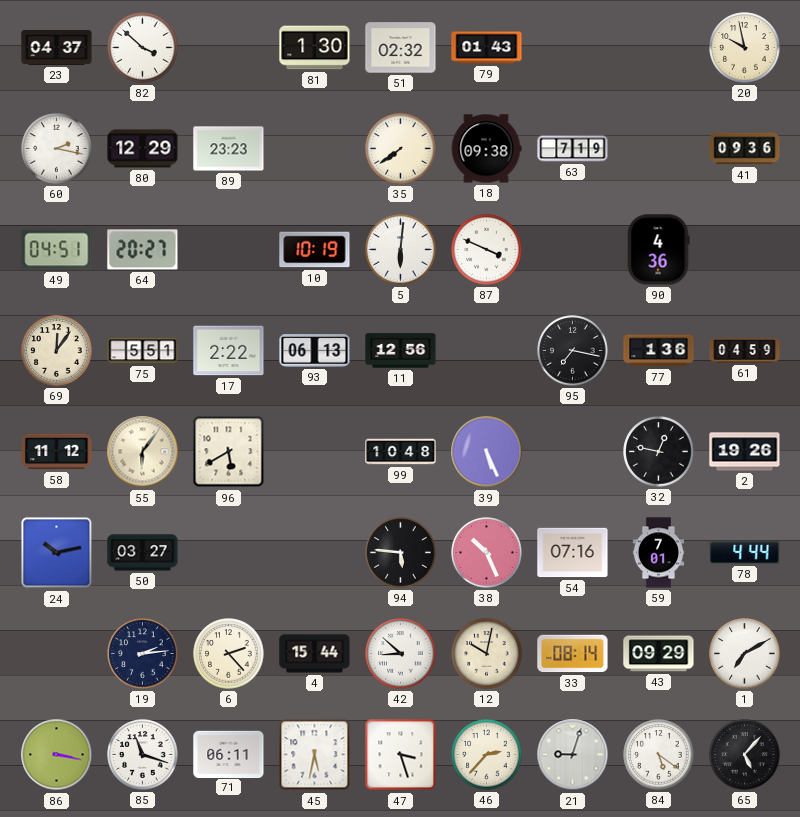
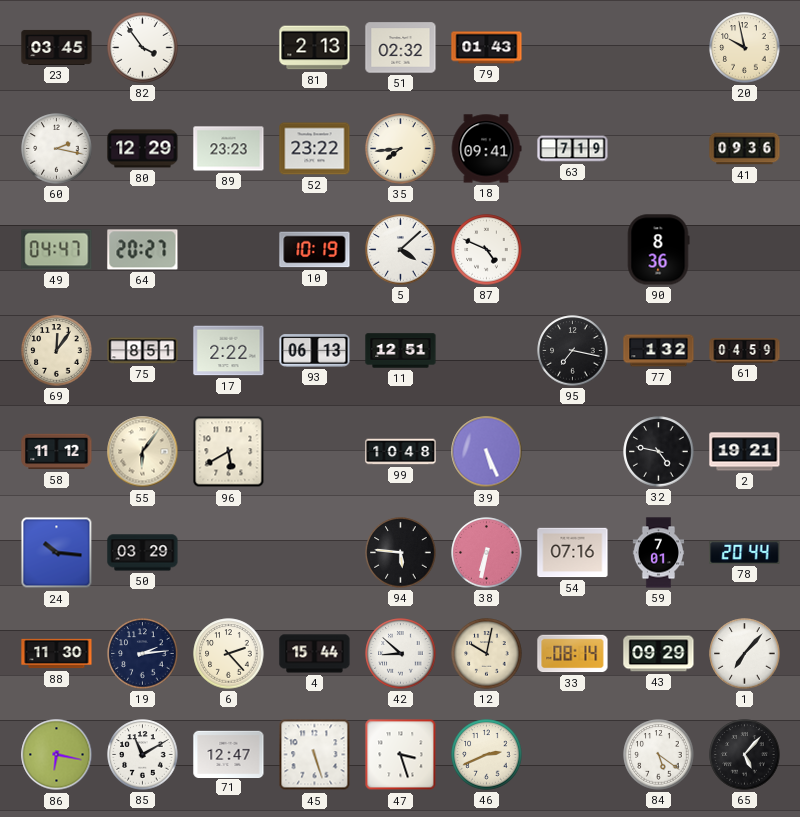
23: 04:37 -> 03:45
82: 3:52 -> 3:54
81: 1:30 -> 2:13
52: none -> 23:22
35: 7:39 -> 7:44
18: 09:38 -> 09:41
49: 04:51 -> 04:47
5: 6:01 -> 4:08
87: 3:49 -> 4:49
90: 4:36 -> 8:36
75: 5:51 -> 8:51
11: 12:56 -> 12:51
77: 1:36 -> 1:32
32: 12:47 -> 4:47
2: 19:26 -> 19:21
24: 10:13 -> 10:16
50: 03:27 -> 03:29
38: 10:26 -> 6:32
78: 4:44 -> 20:44
88: none -> 11:30
1: 7:10 -> 7:07
86: 3:17 -> 6:17
85: 11:18 -> 11:10
71: 06:11 -> 12:47
45: 5:32 -> 5:27
46: 2:37 -> 2:41
21: 9:03 -> none
